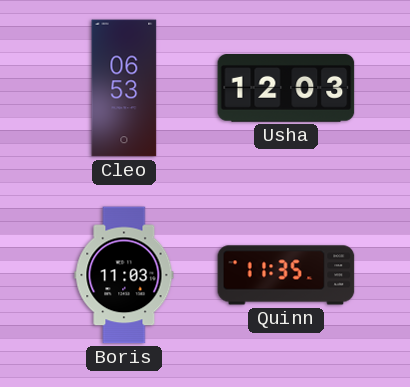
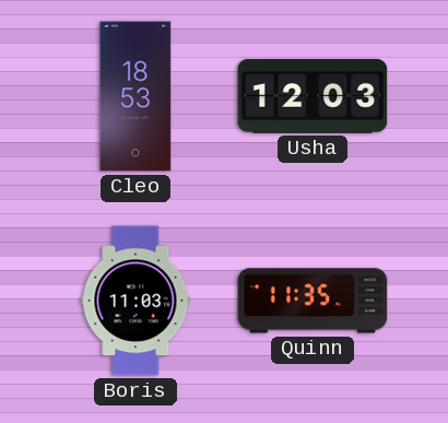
Cleo: 06:53 -> 18:53
